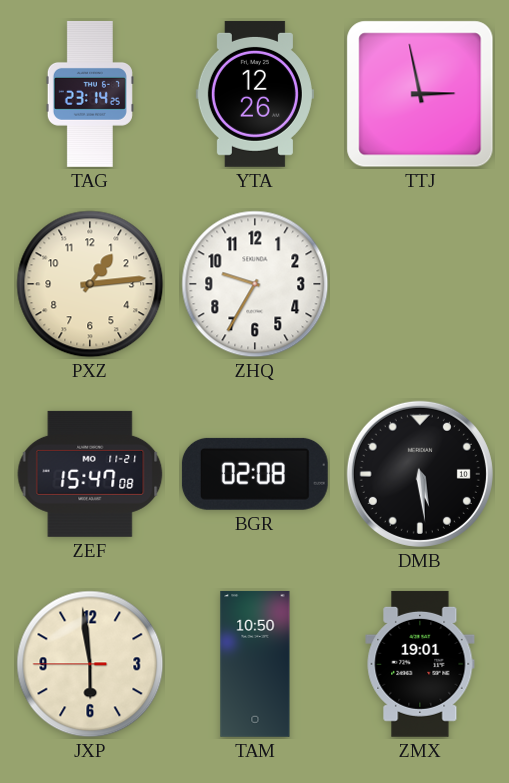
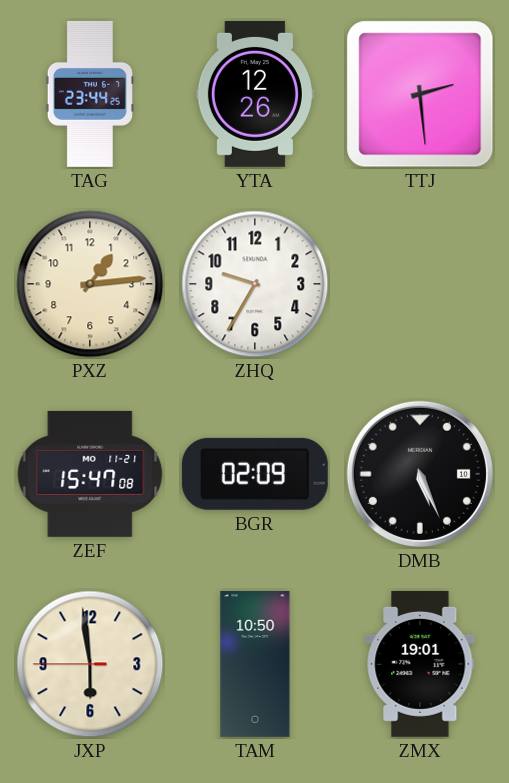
TAG: 23:14 -> 23:44
TTJ: 2:58 -> 2:29
BGR: 02:08 -> 02:09
DMB: 5:29 -> 5:26
